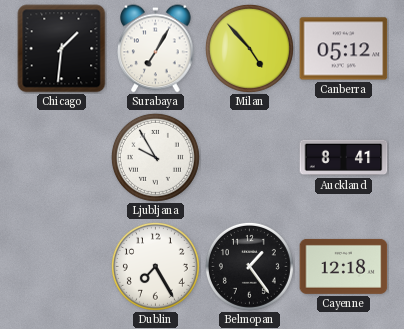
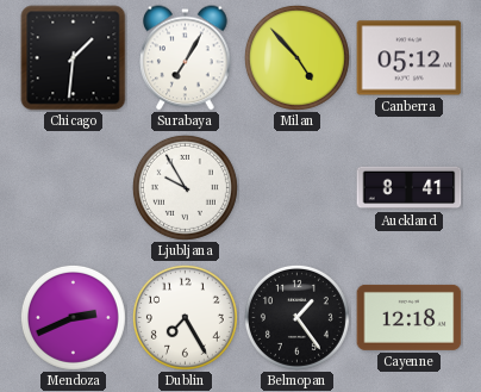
Mendoza: none -> 2:41
